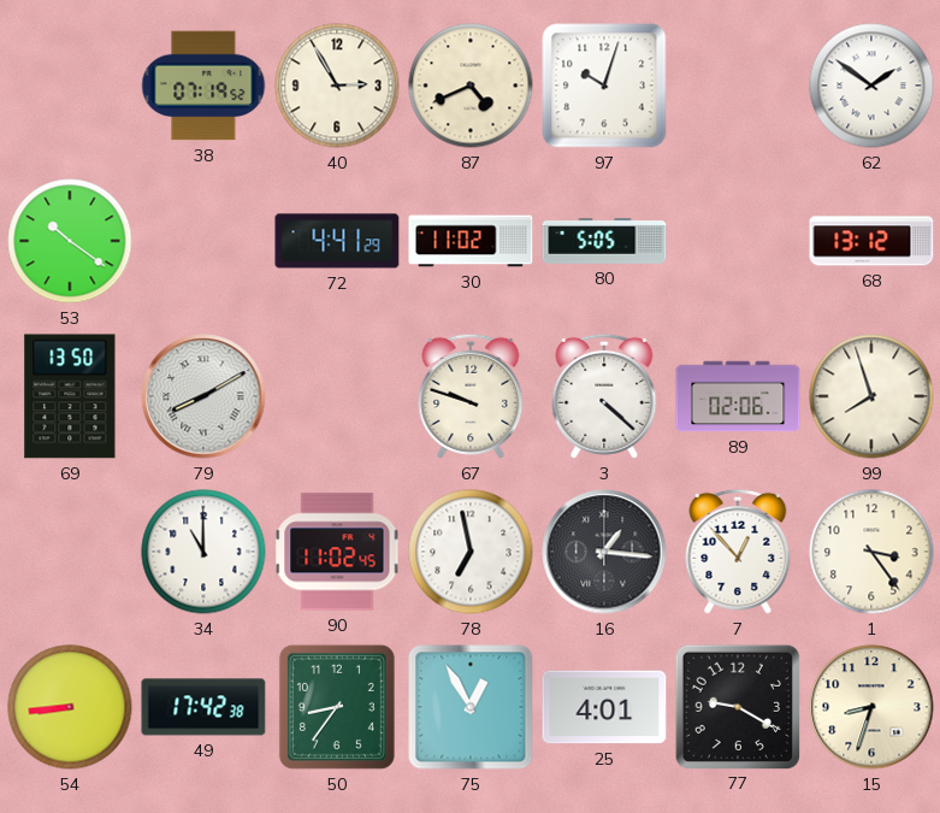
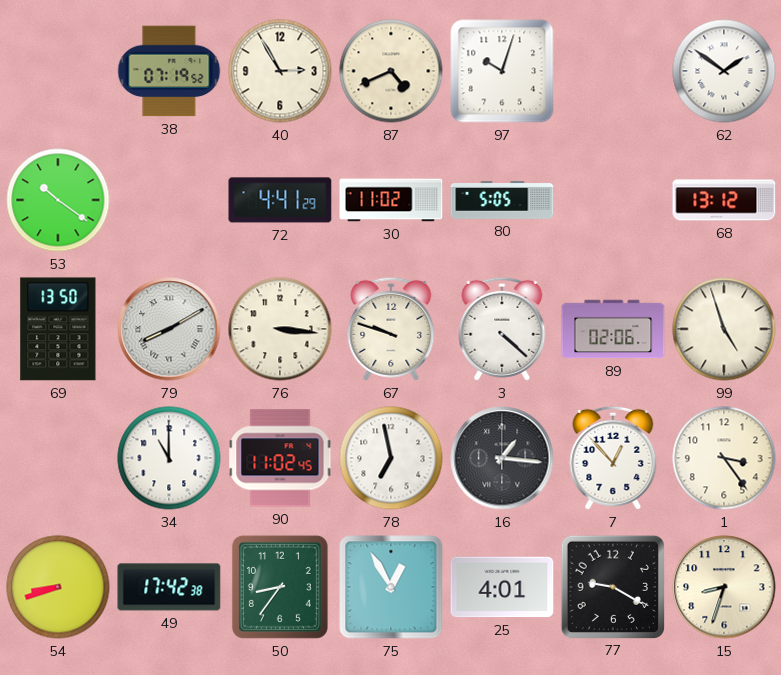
76: none -> 3:16
99: 7:57 -> 4:57
54: 8:44 -> 8:42
